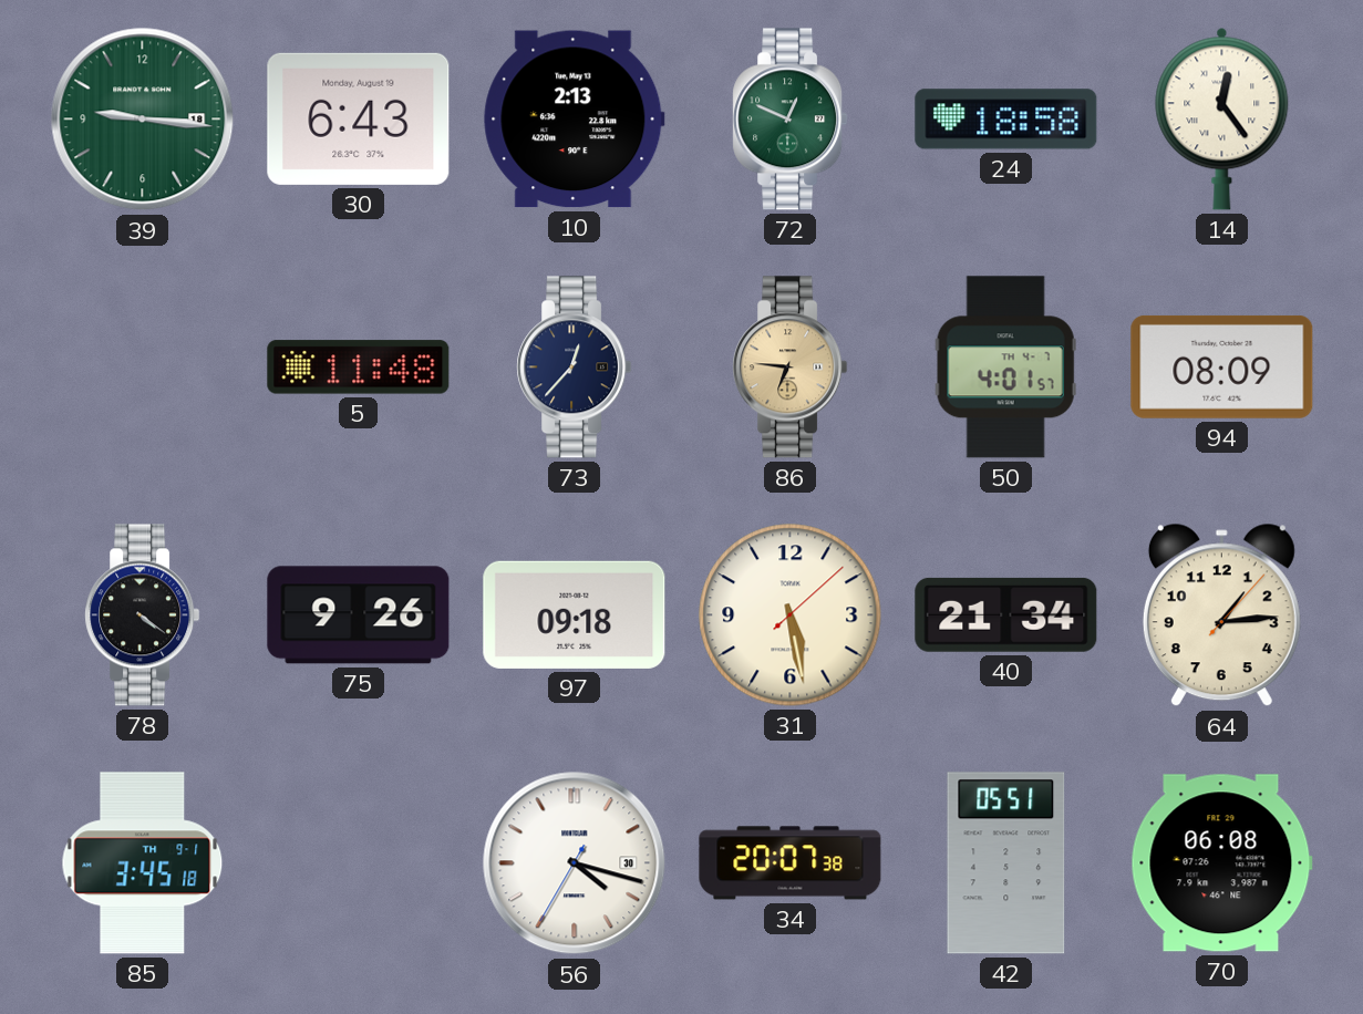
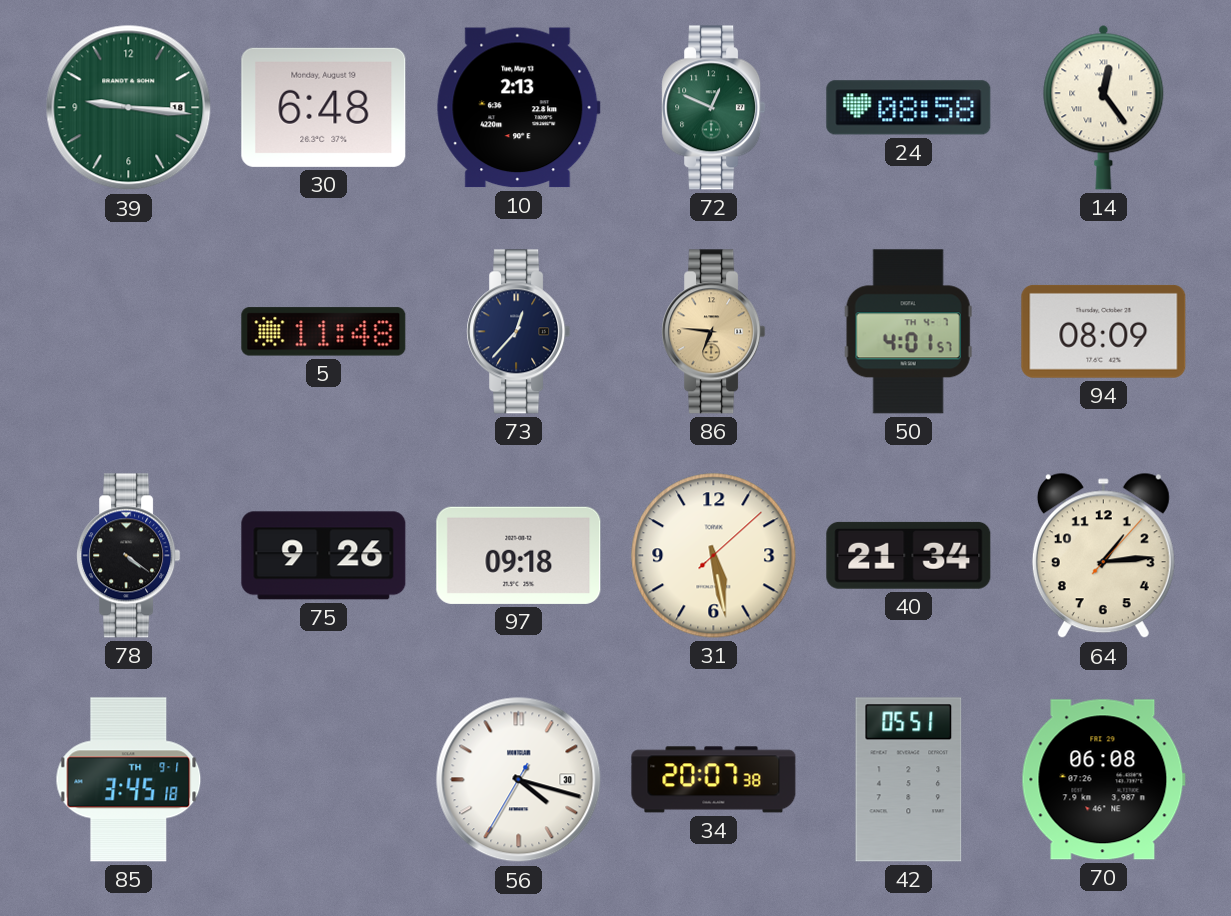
30: 6:43 -> 6:48
24: 18:58 -> 08:58
